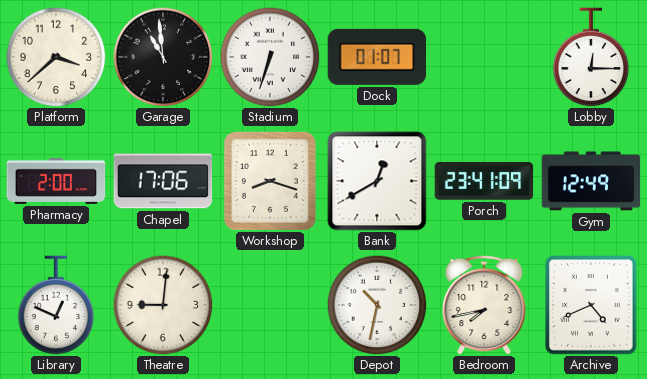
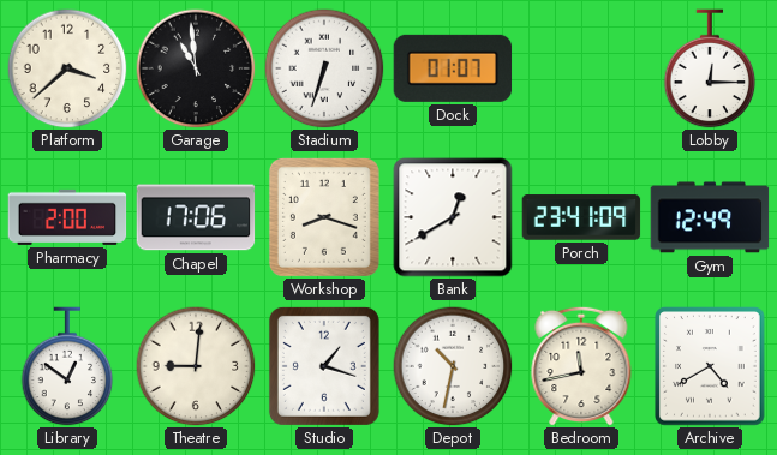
Library: 12:49 -> 12:51
Studio: none -> 1:18
Bedroom: 7:43 -> 11:43
Archive: 4:41 -> 4:40
